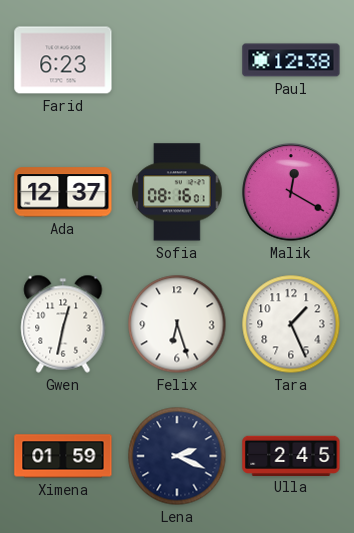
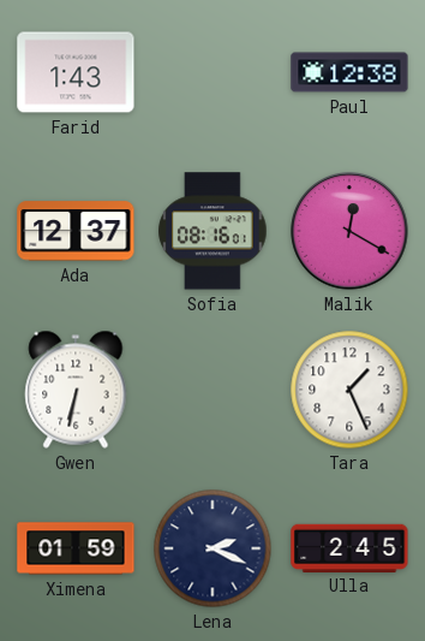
Farid: 6:23 -> 1:43
Gwen: 12:32 -> 6:32
Felix: 6:27 -> none
